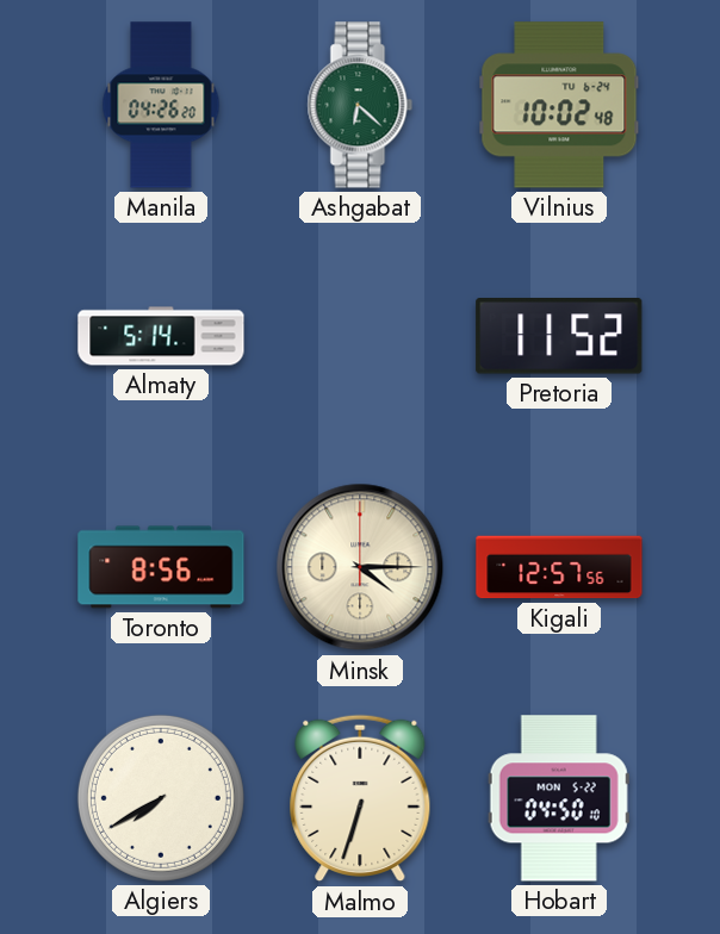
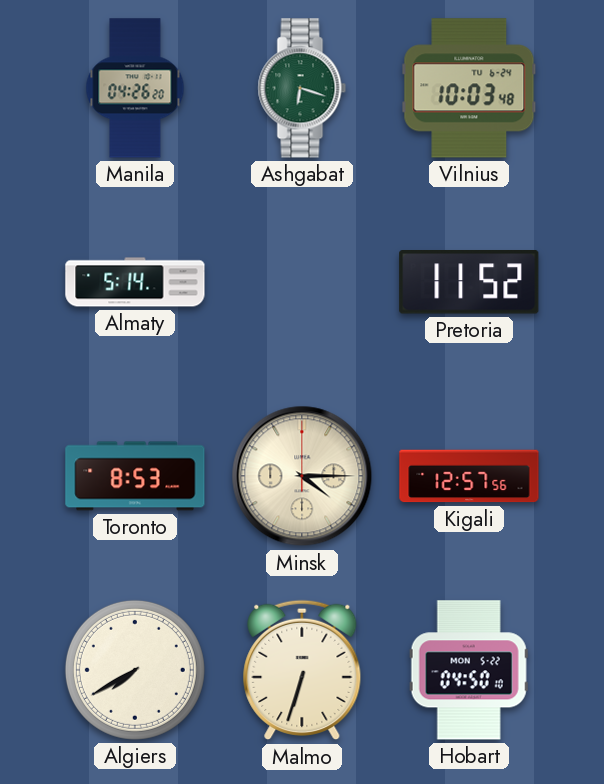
Ashgabat: 6:22 -> 6:18
Vilnius: 10:02 -> 10:03
Toronto: 8:56 -> 8:53
